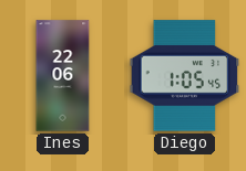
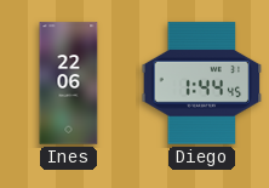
Diego: 1:05 -> 1:44
